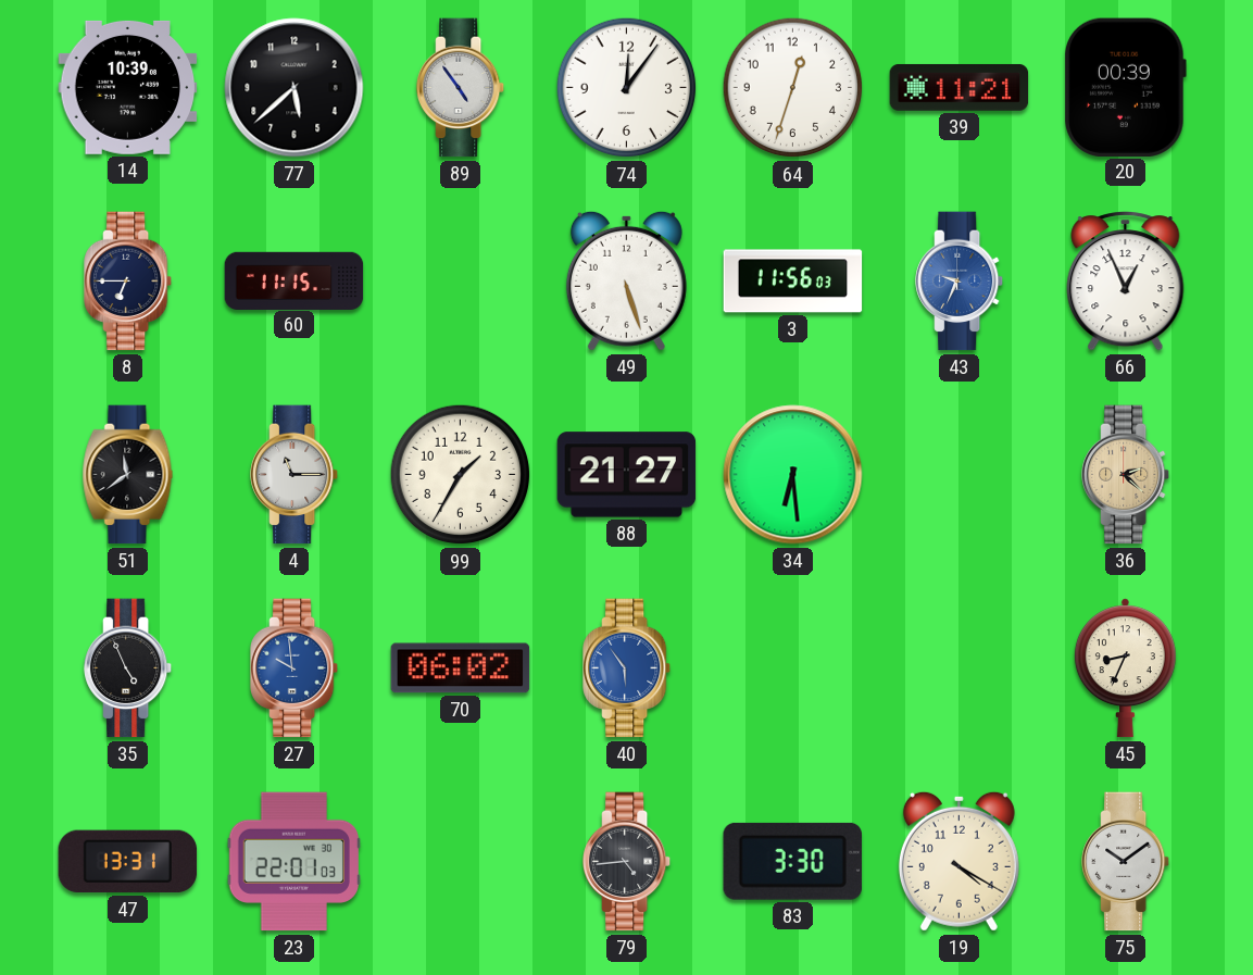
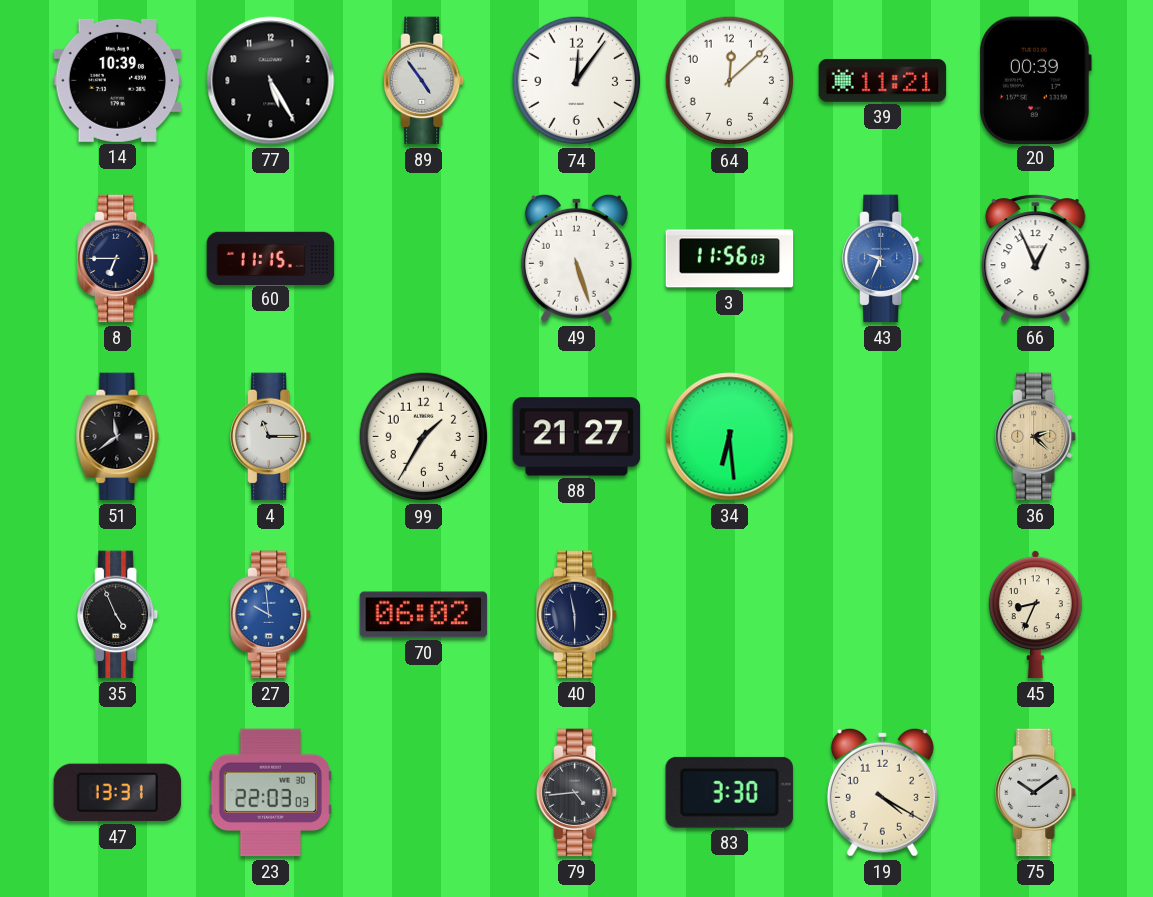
77: 5:38 -> 5:25
64: 12:33 -> 12:08
40: 5:54 -> 5:58
40 dial: blue -> navy
23: 22:01 -> 22:03
